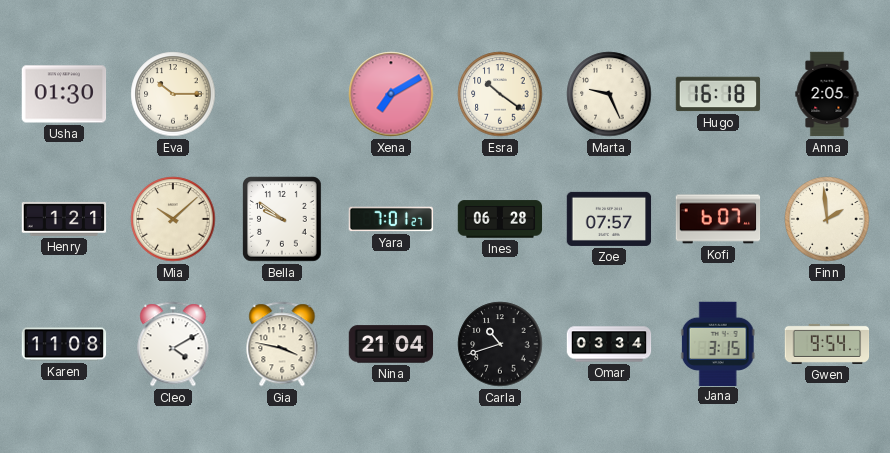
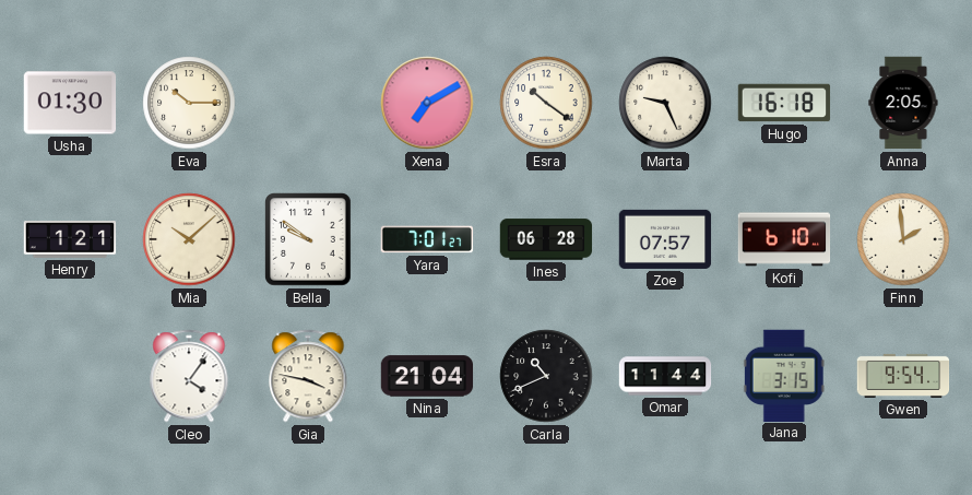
Kofi: 6:07 -> 6:10
Karen: 11:08 -> none
Cleo: 4:10 -> 4:06
Carla: 10:42 -> 10:41
Omar: 03:34 -> 11:44
